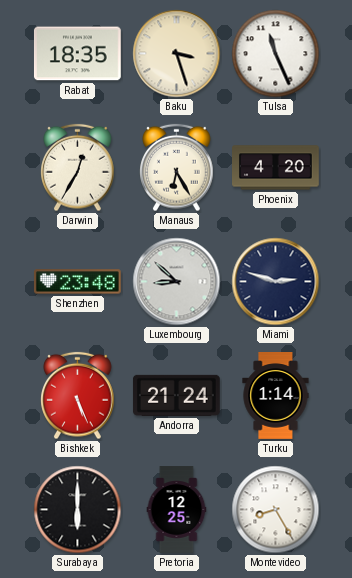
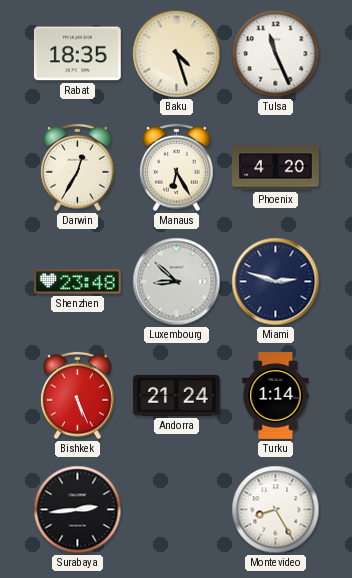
Baku: 3:27 -> 4:27
Surabaya: 6:00 -> 2:44
Pretoria: 12:25 -> none
